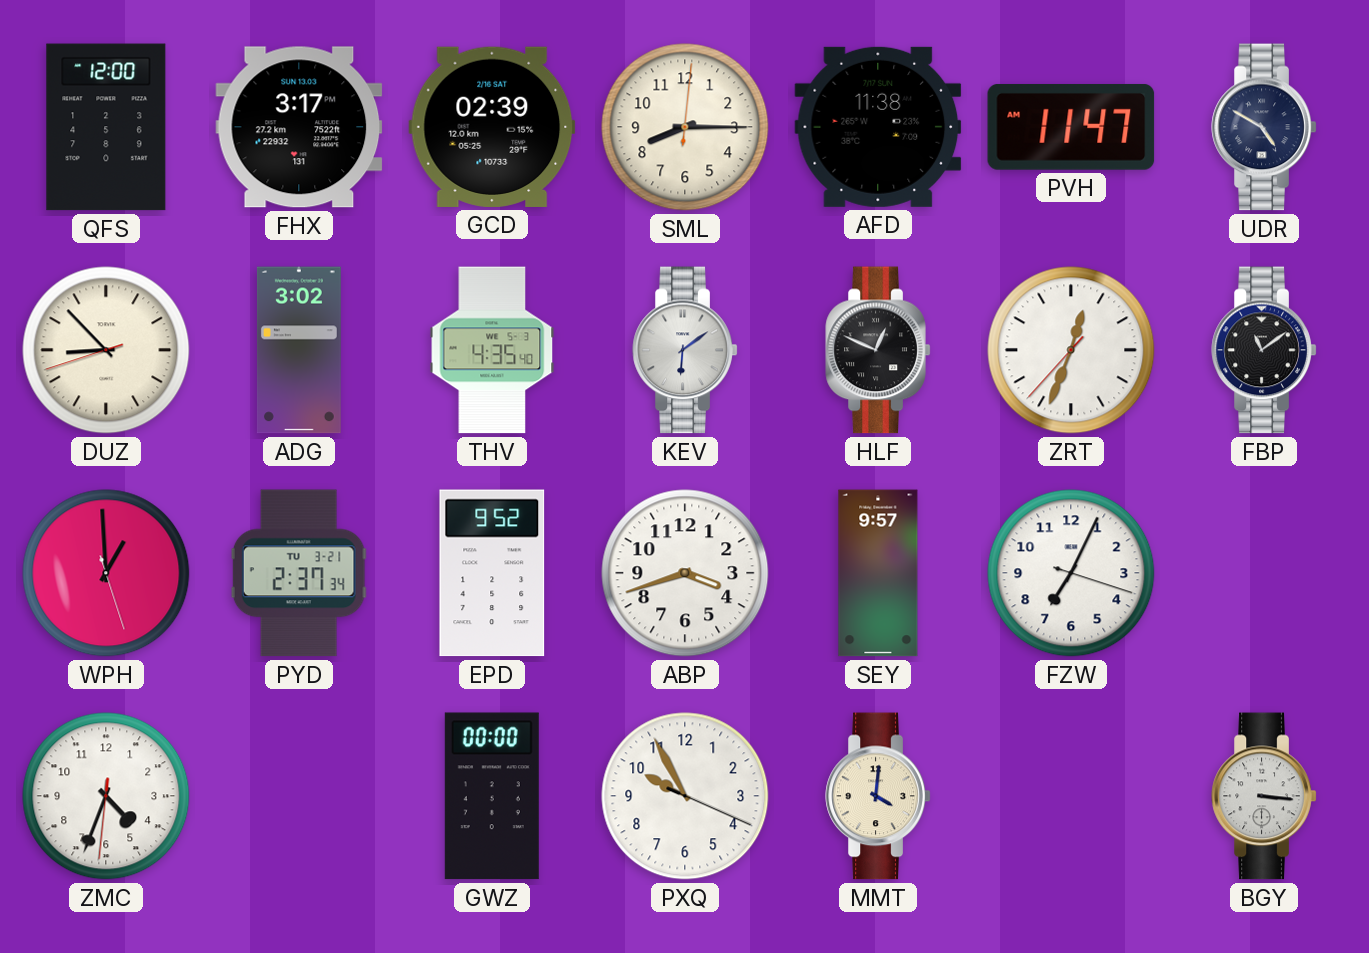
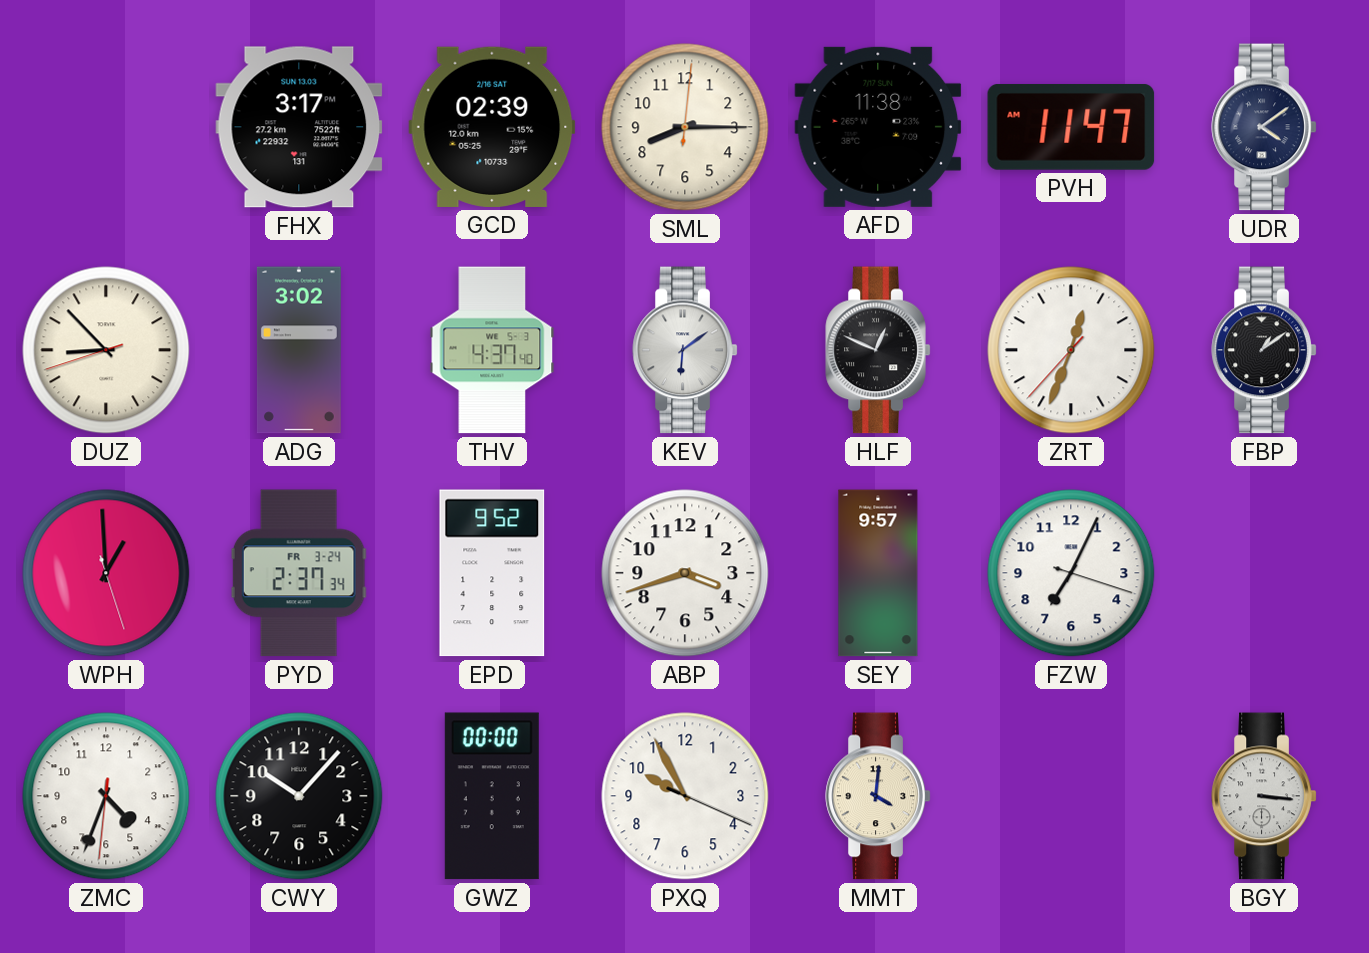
QFS: 12:00 -> none
UDR: 4:50 -> 4:09
THV: 4:35 -> 4:37
FBP: 11:09 -> 1:09
PYD date: TU 3-21 -> FR 3-24
CWY: none -> 10:07
